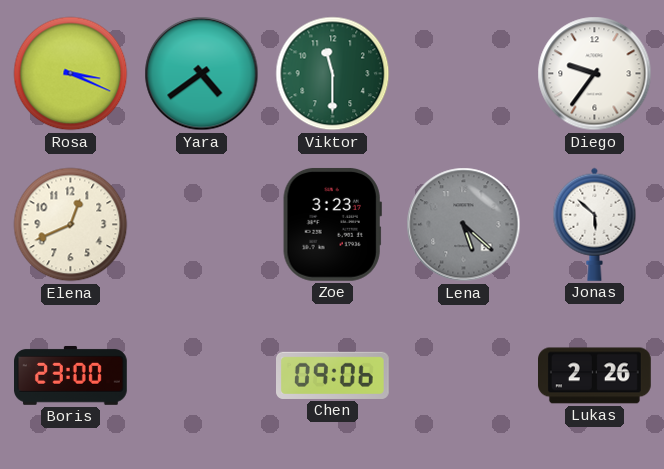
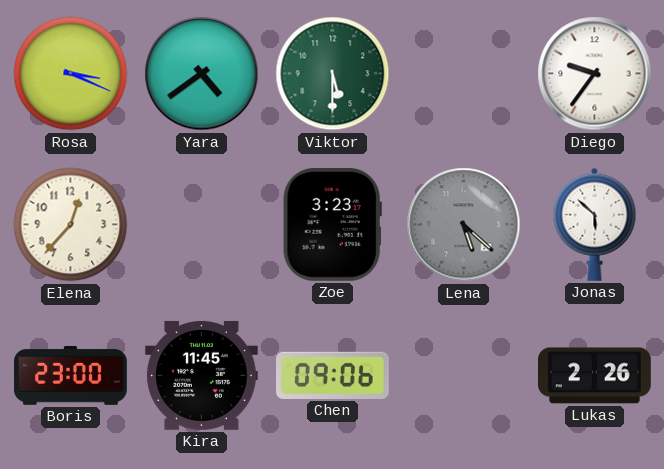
Viktor: 11:30 -> 5:30
Elena: 12:41 -> 12:37
Kira: none -> 11:45
